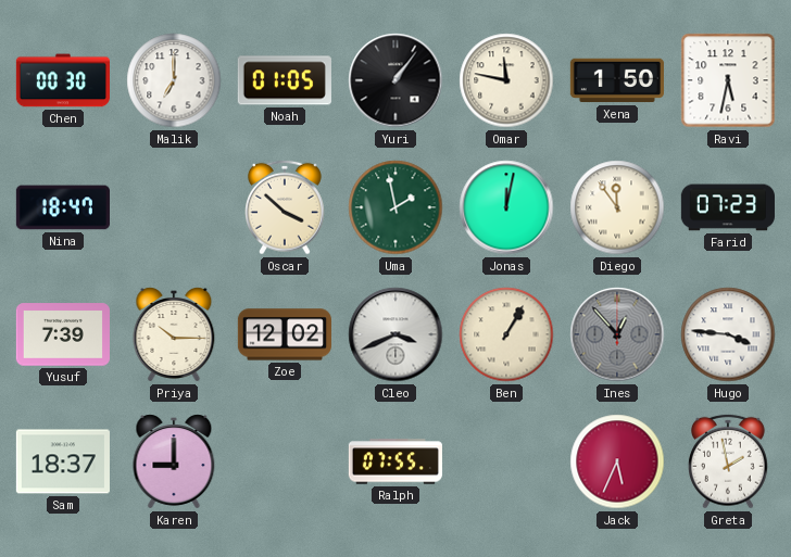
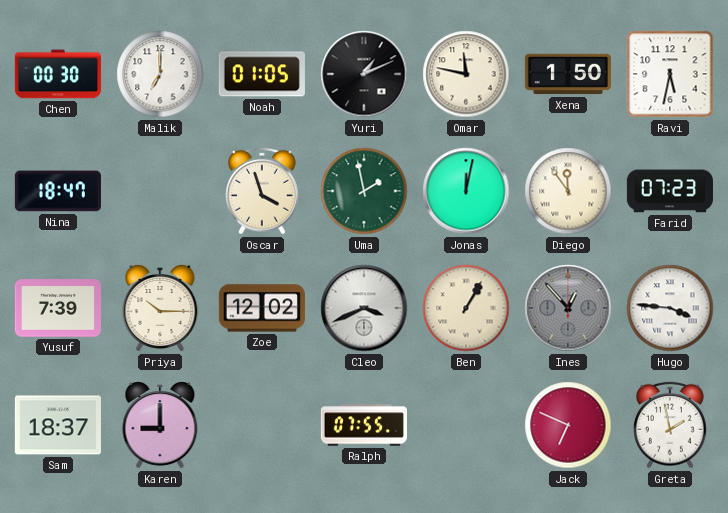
Yuri: 1:06 -> 1:11
Oscar: 3:52 -> 3:57
Jack: 5:34 -> 6:49
